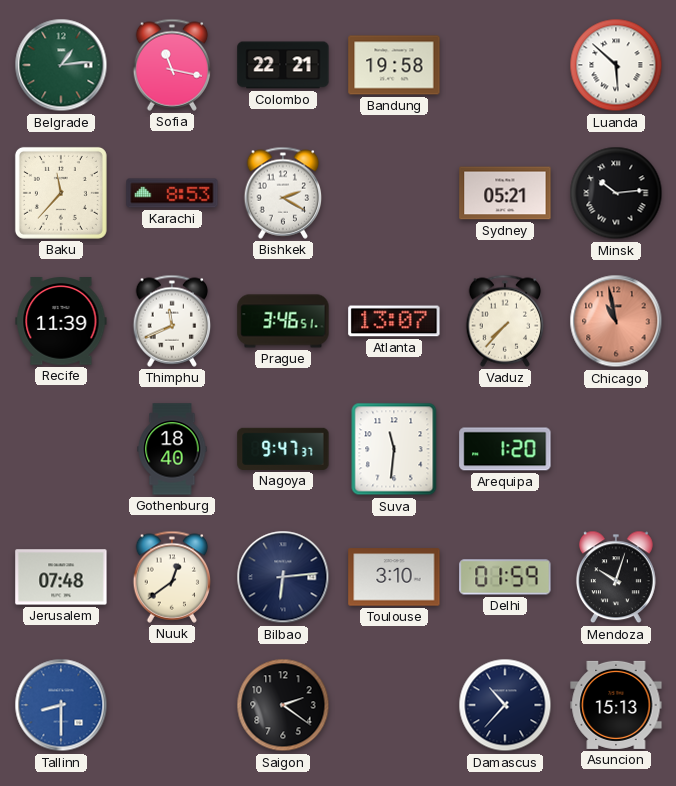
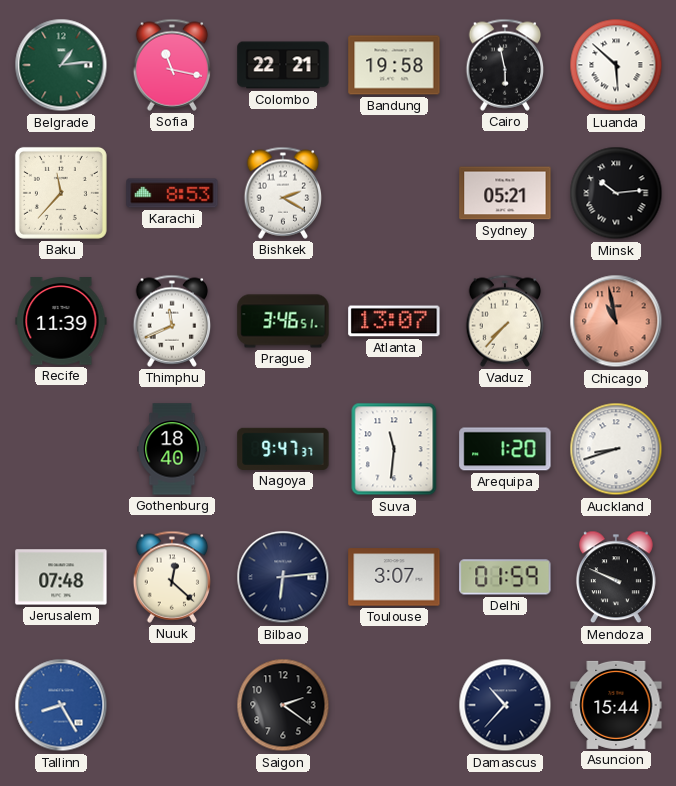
Cairo: none -> 5:58
Auckland: none -> 8:42
Nuuk: 12:39 -> 12:22
Toulouse: 3:10 -> 3:07
Mendoza: 10:03 -> 9:49
Tallinn: 8:30 -> 8:25
Asuncion: 15:13 -> 15:44
